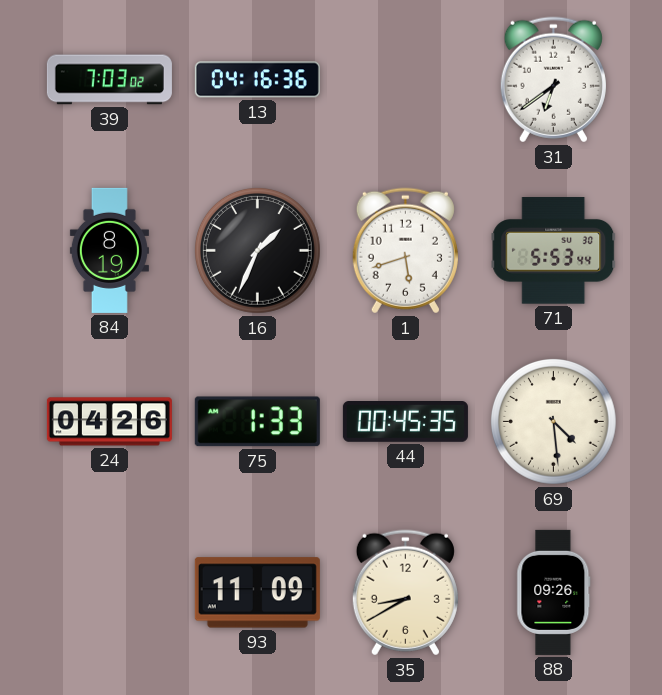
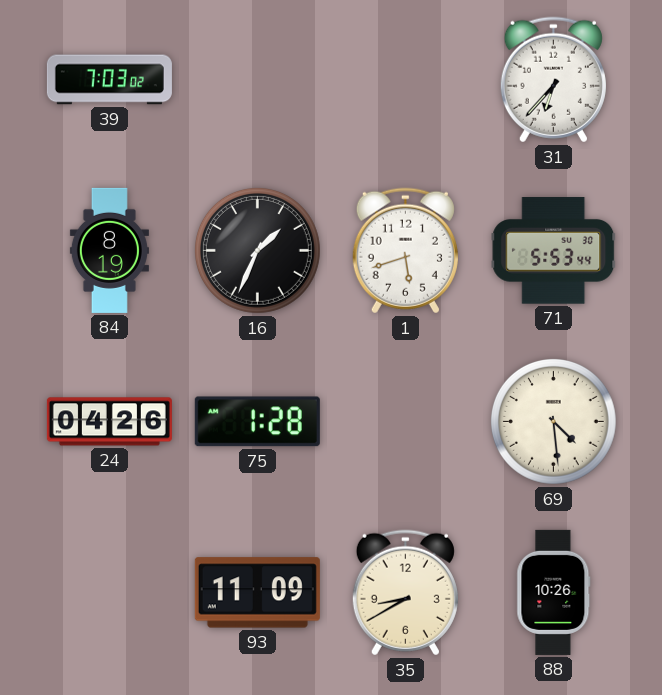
13: 04:16 -> none
31: 6:39 -> 6:37
75: 1:33 -> 1:28
44: 00:45 -> none
88: 09:26 -> 10:26
